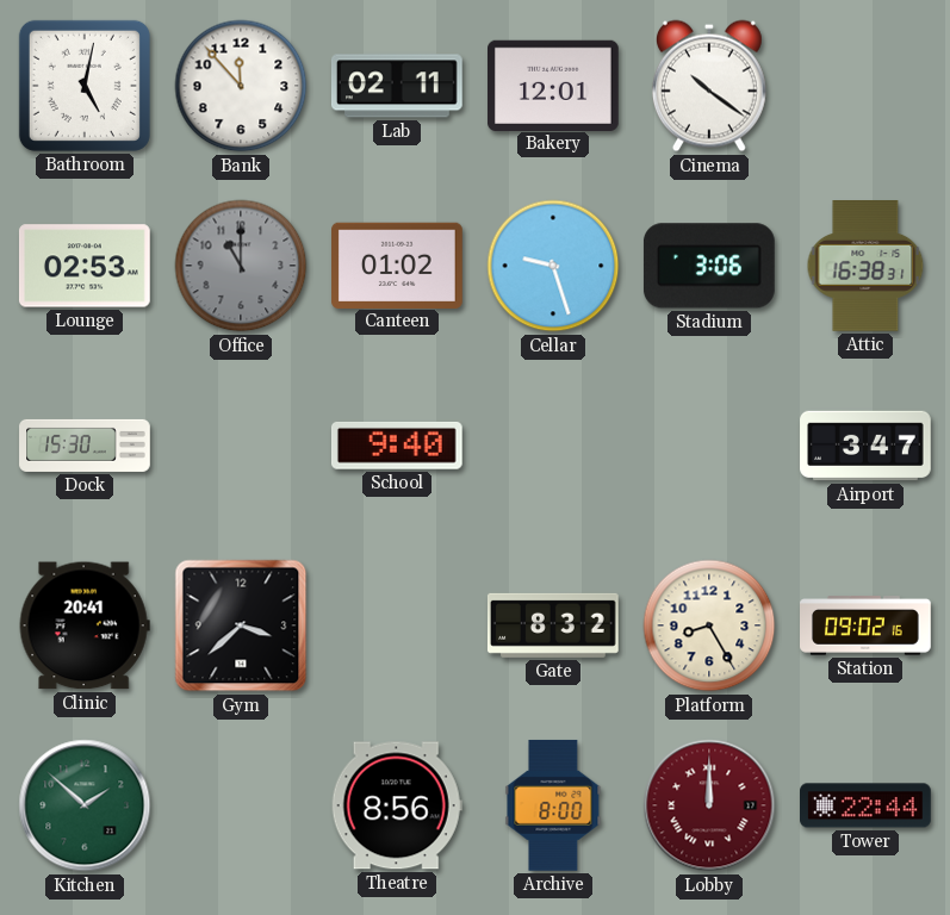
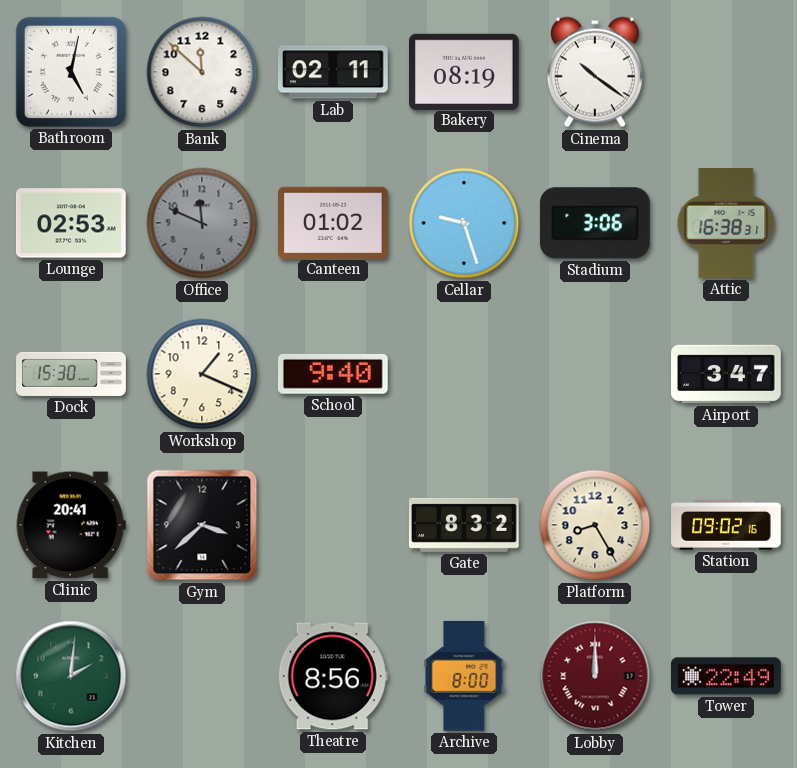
Bank: 11:53 -> 11:52
Bakery: 12:01 -> 08:19
Office: 11:00 -> 11:49
Workshop: none -> 1:19
Kitchen: 1:52 -> 2:01
Tower: 22:44 -> 22:49
